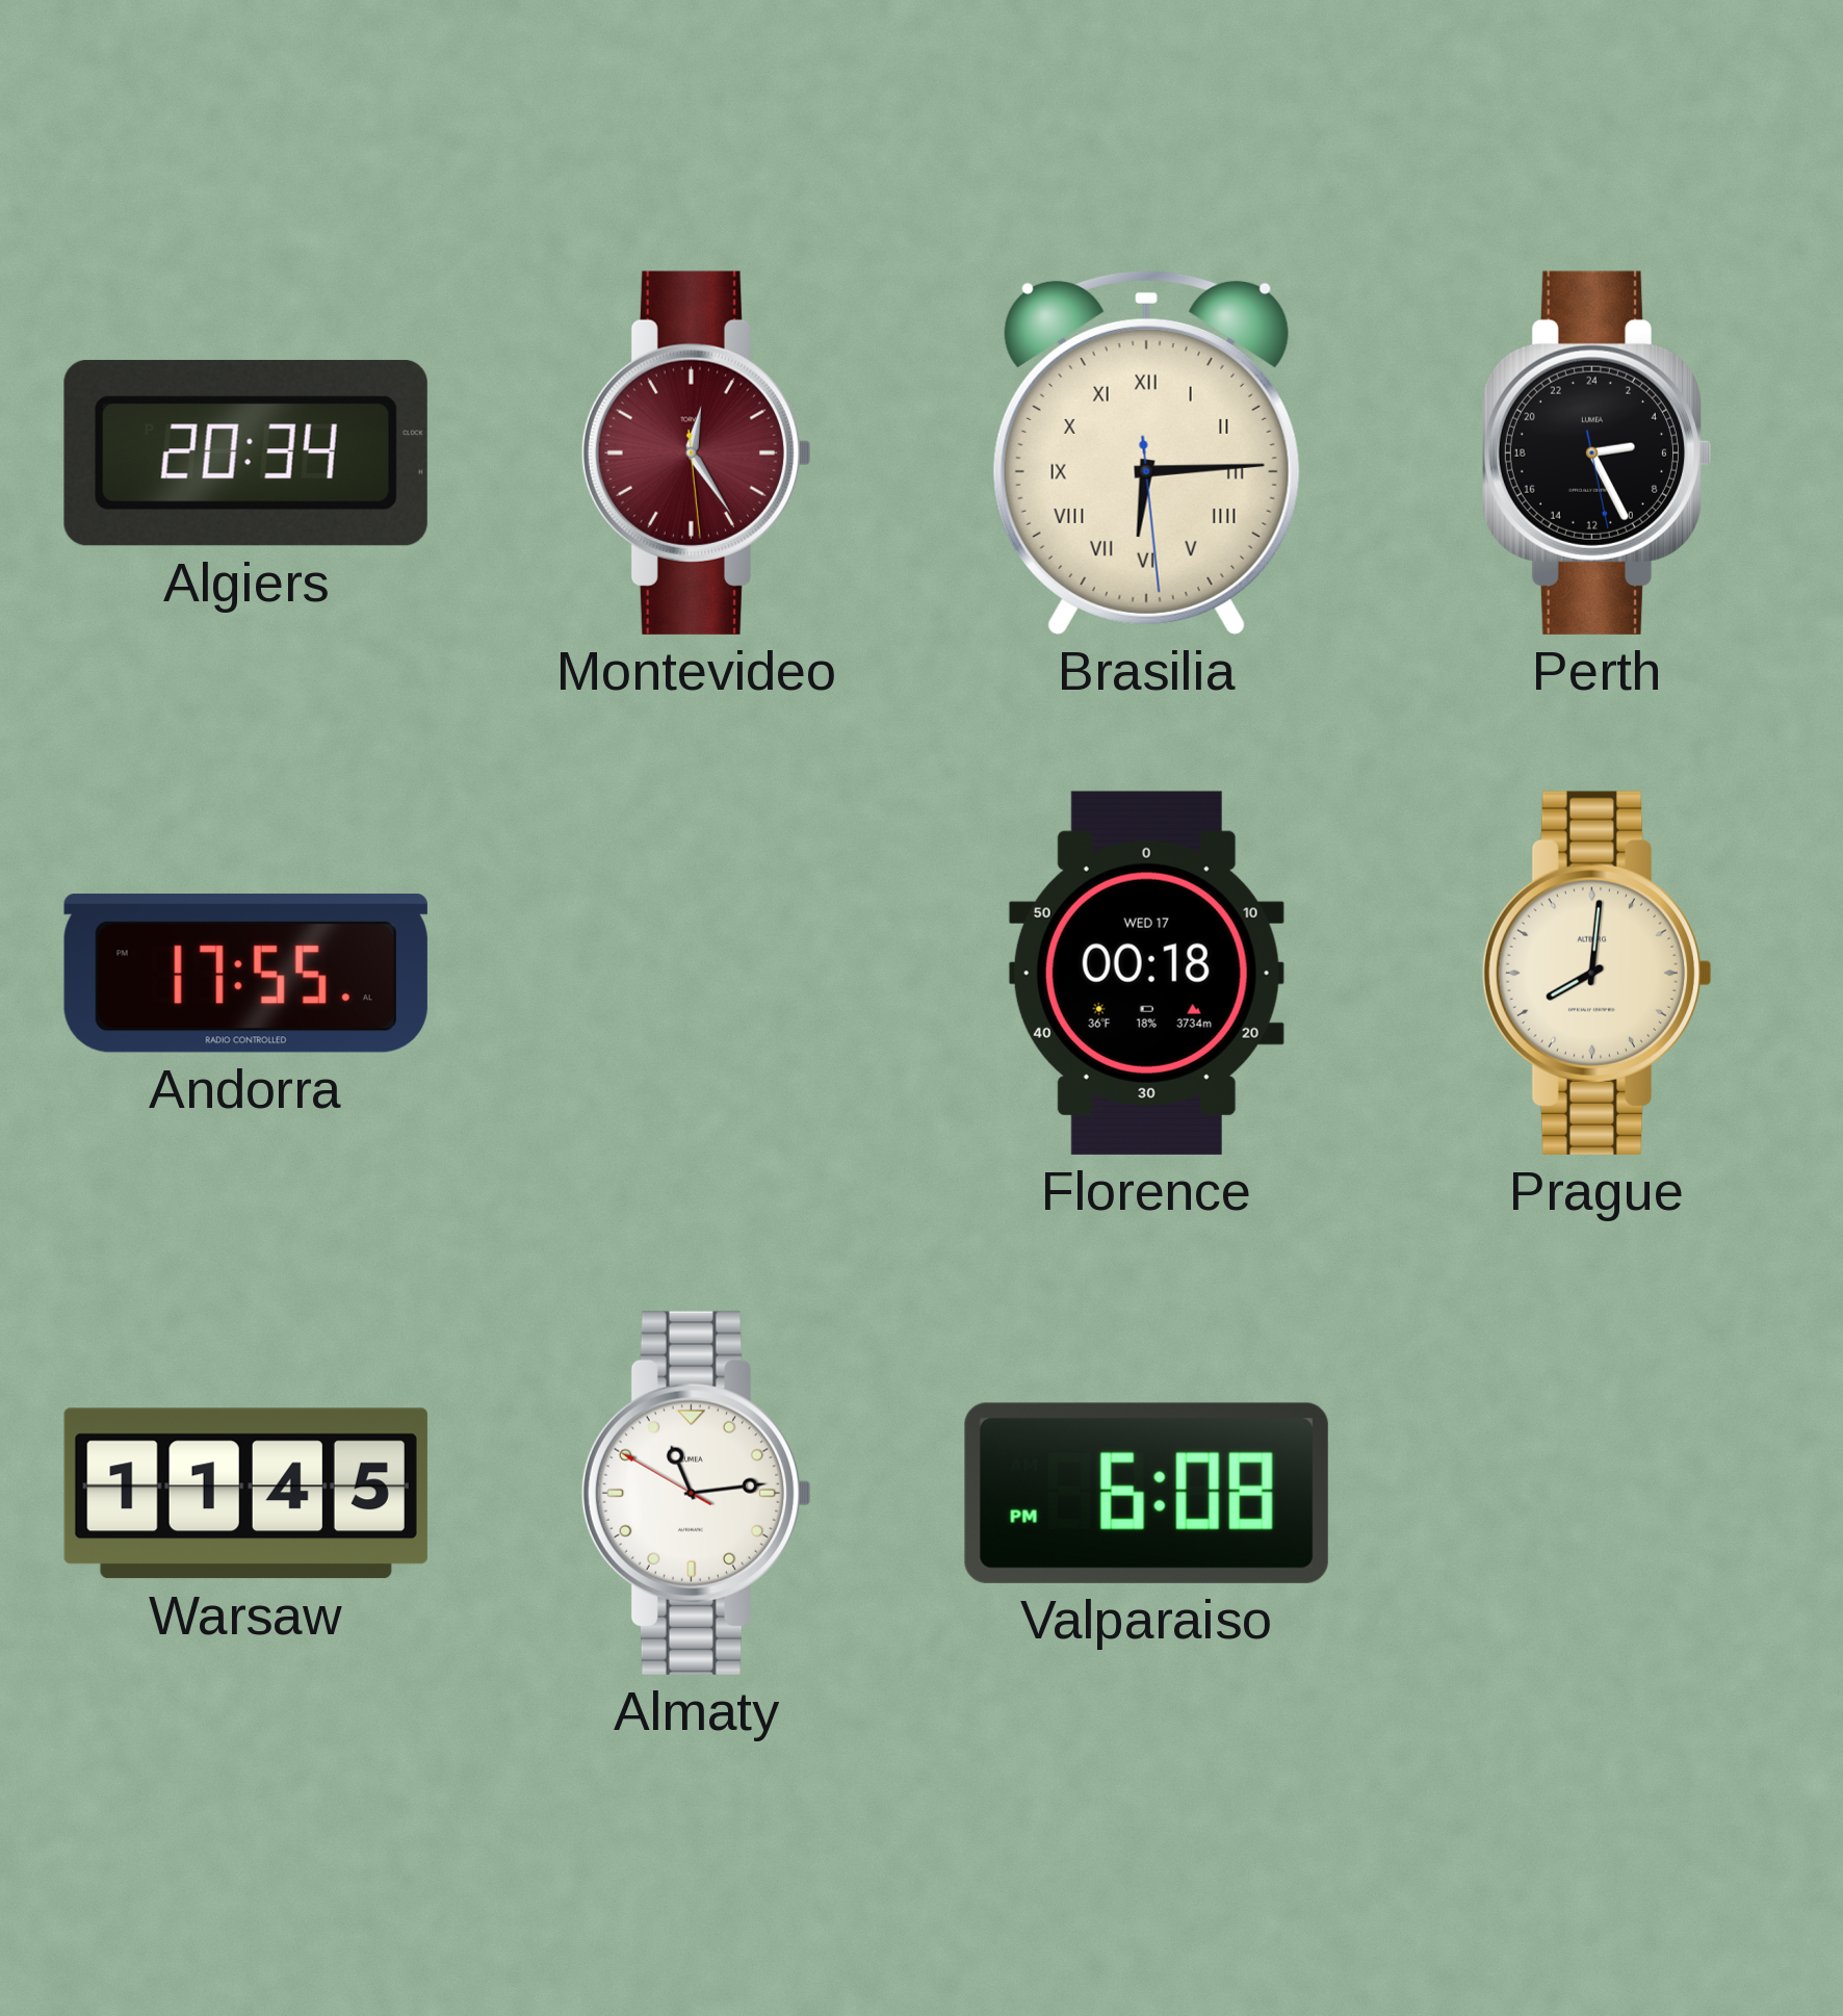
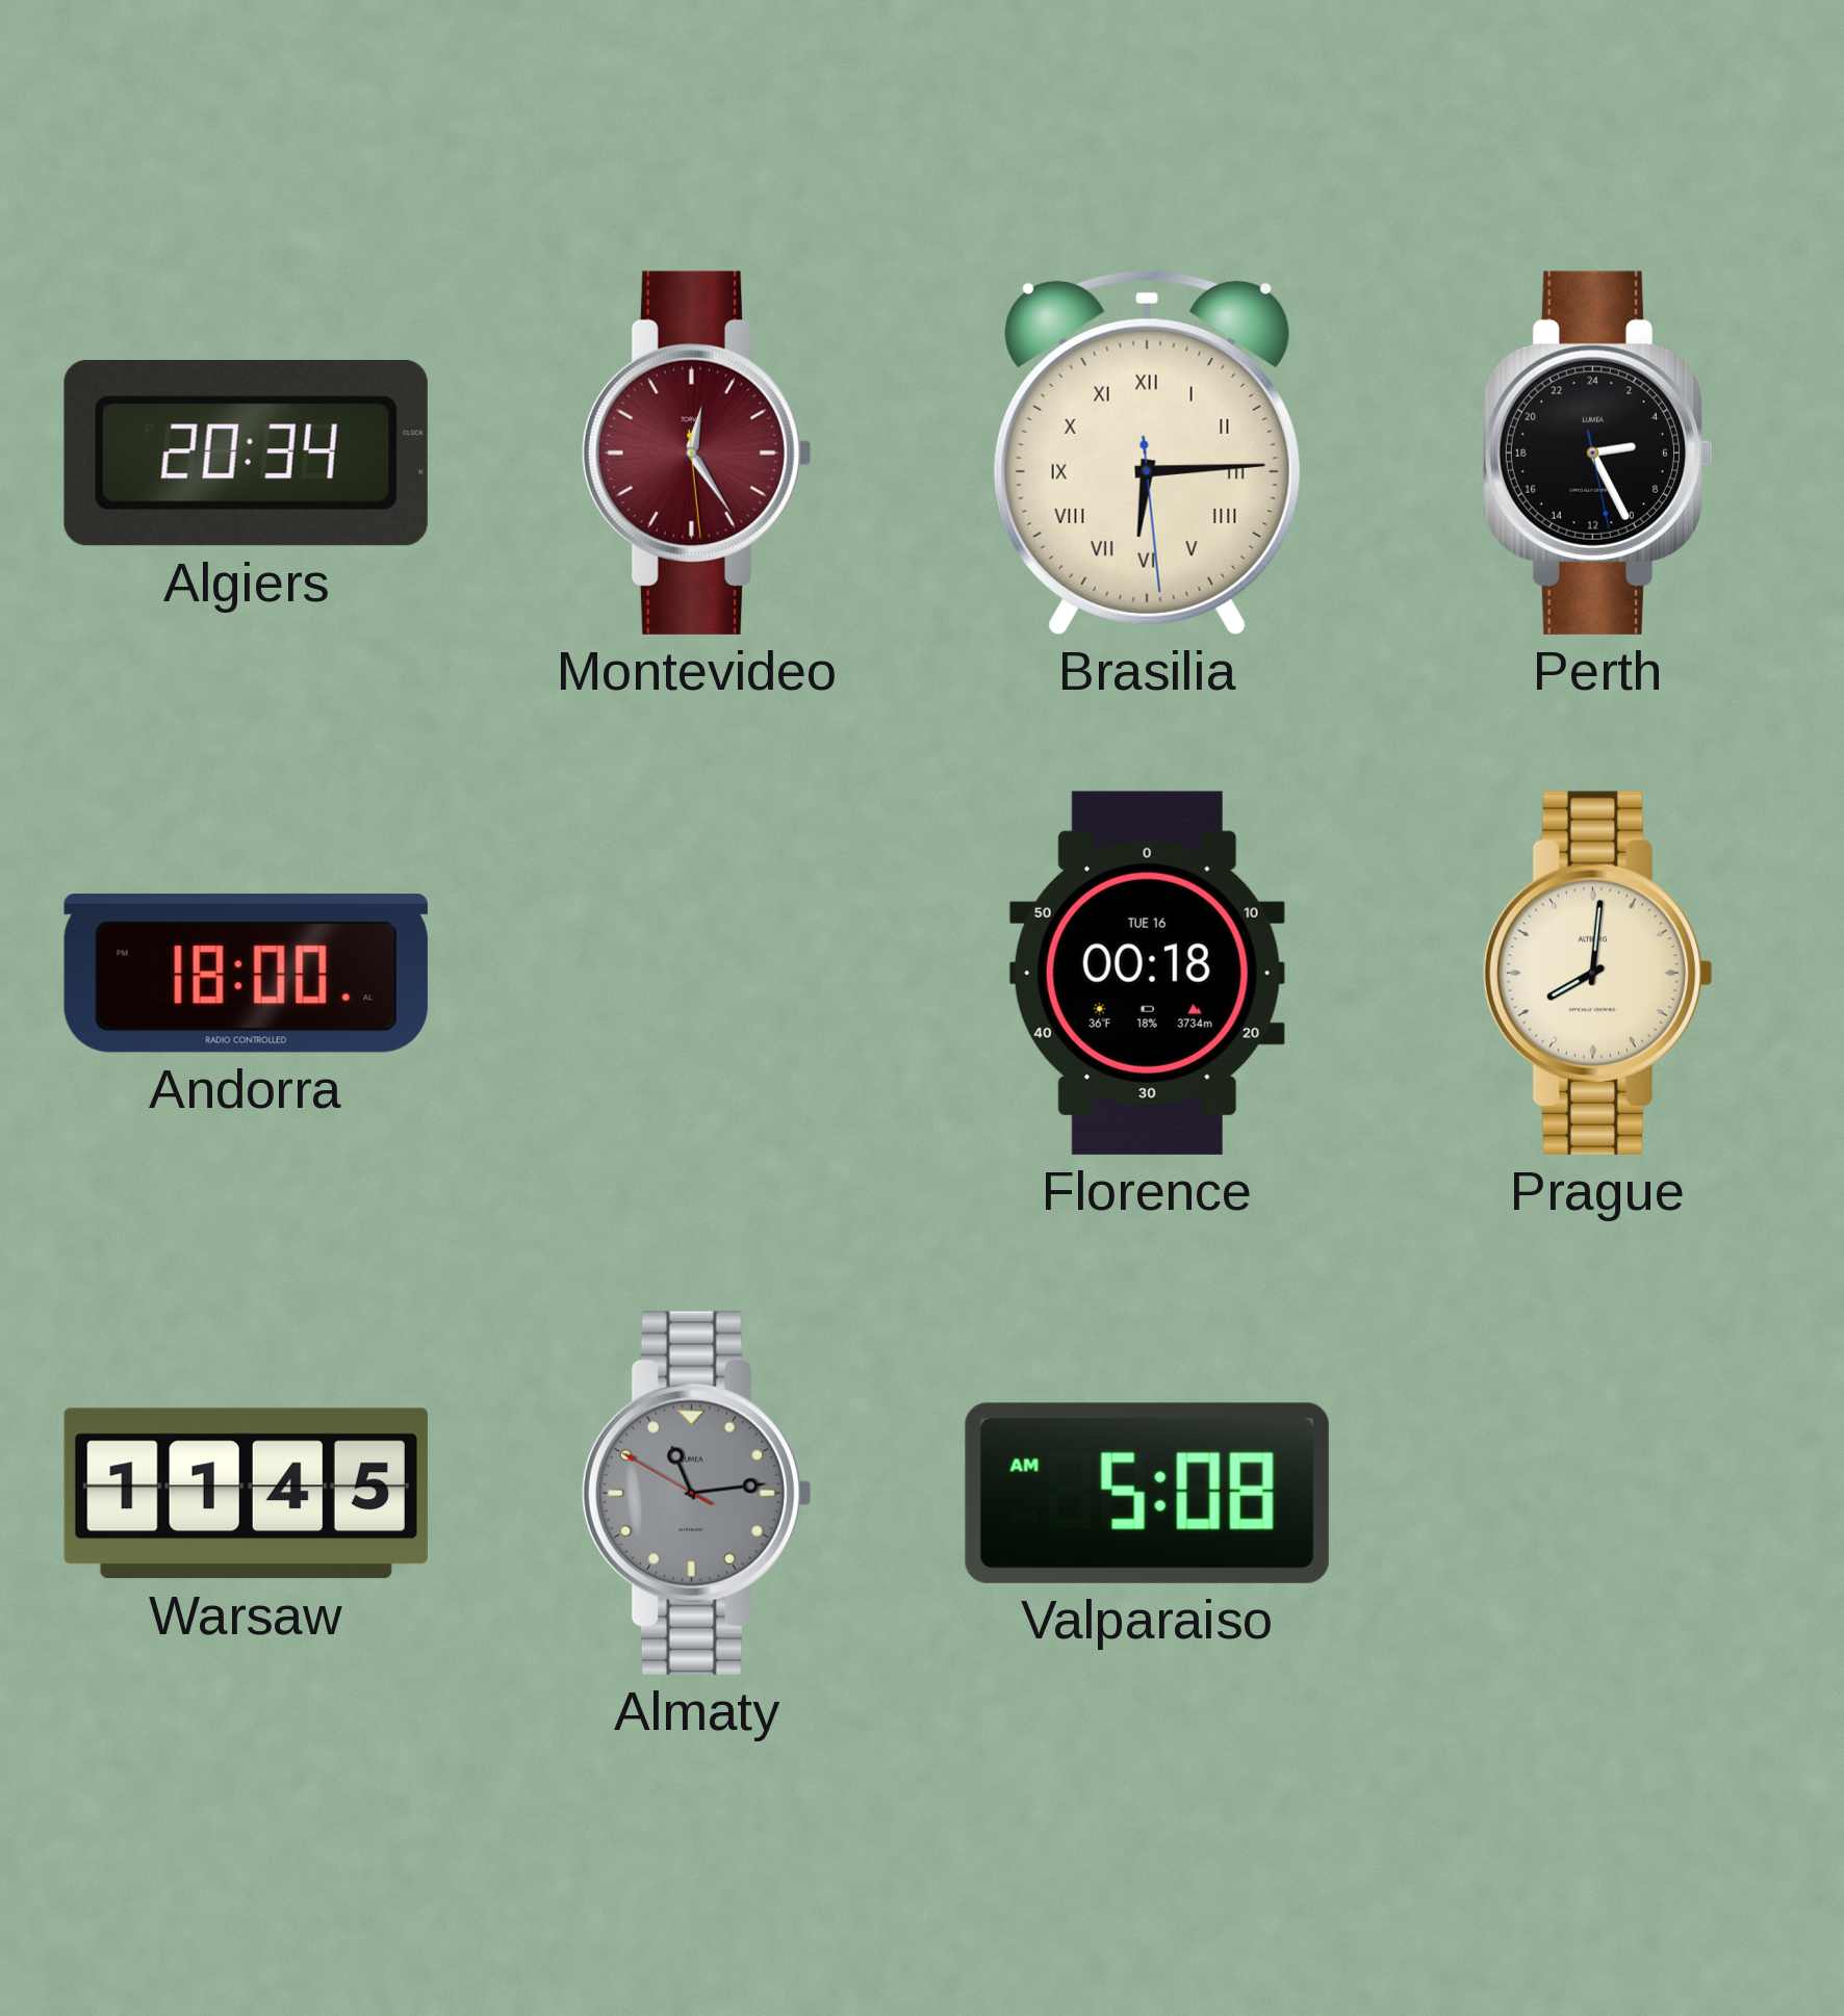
Andorra: 17:55 -> 18:00
Florence date: WED 17 -> TUE 16
Almaty dial: white -> grey
Valparaiso: 6:08 -> 5:08
